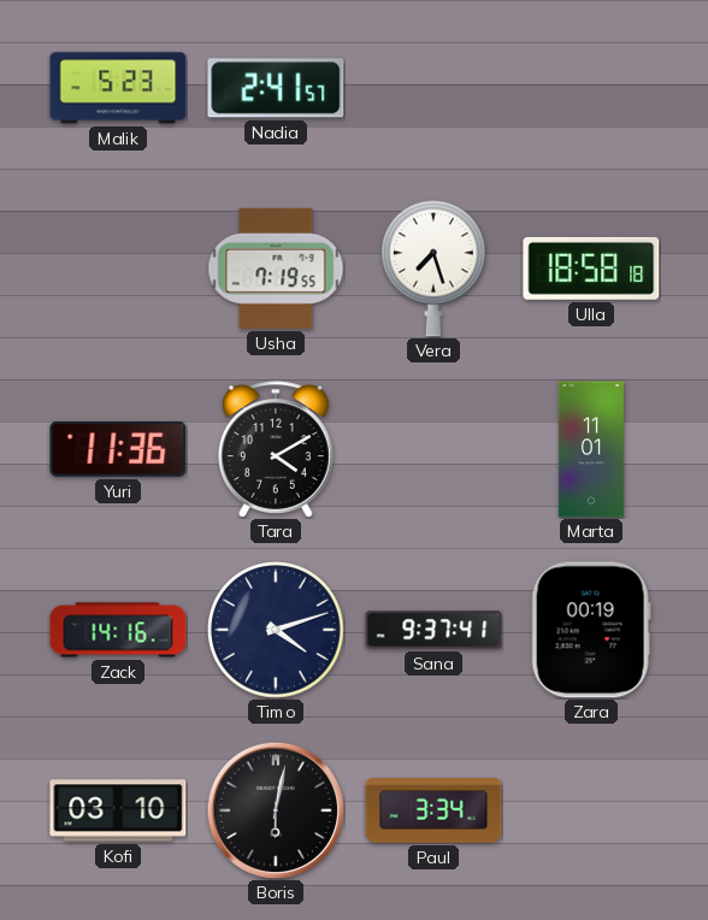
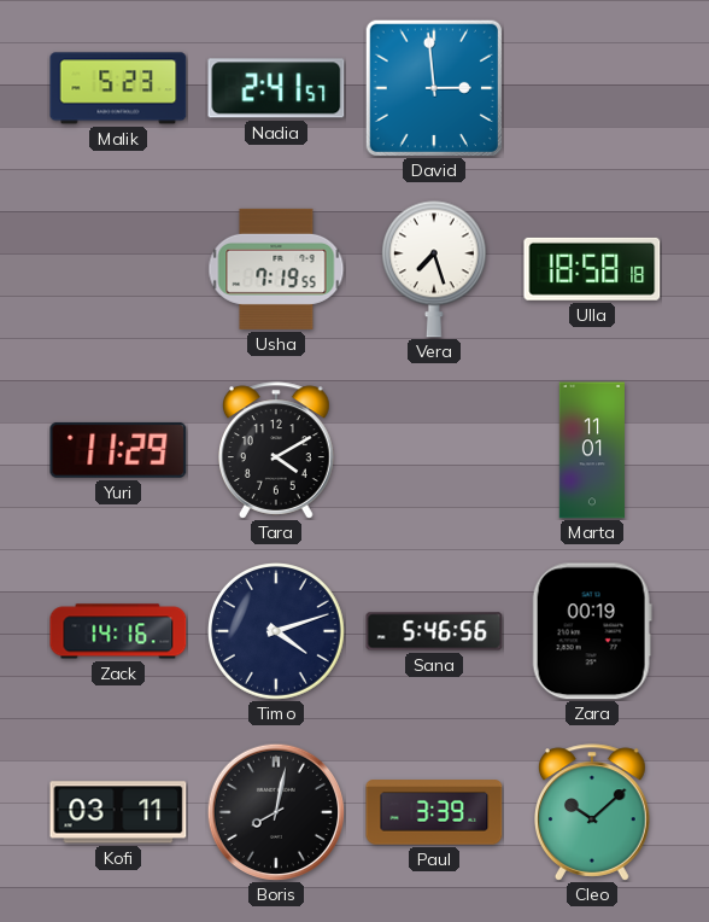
David: none -> 2:59
Yuri: 11:36 -> 11:29
Sana: 9:37 -> 5:46
Kofi: 03:10 -> 03:11
Boris: 6:02 -> 8:02
Paul: 3:34 -> 3:39
Cleo: none -> 10:08
